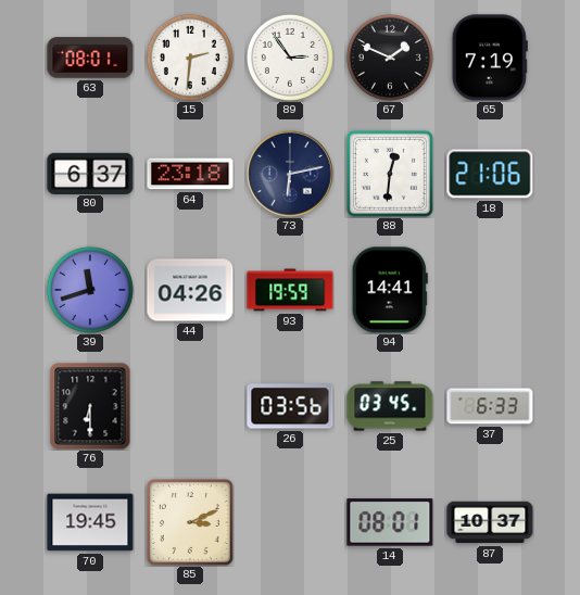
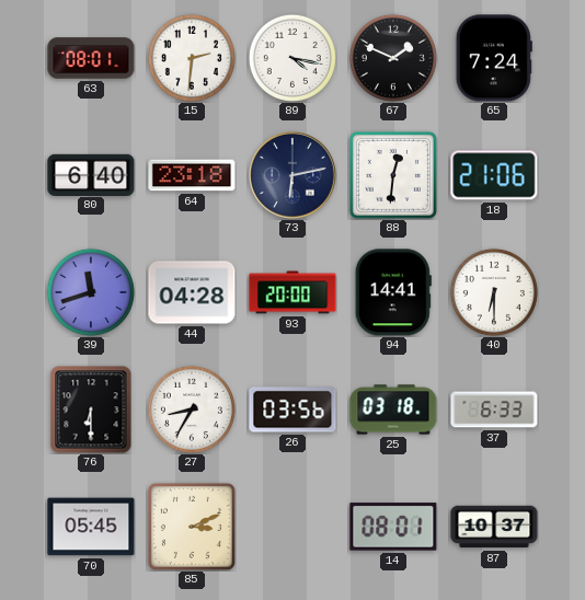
89: 2:54 -> 4:17
65: 7:19 -> 7:24
80: 6:37 -> 6:40
44: 04:26 -> 04:28
93: 19:59 -> 20:00
40: none -> 6:30
27: none -> 8:35
25: 03:45 -> 03:18
70: 19:45 -> 05:45
